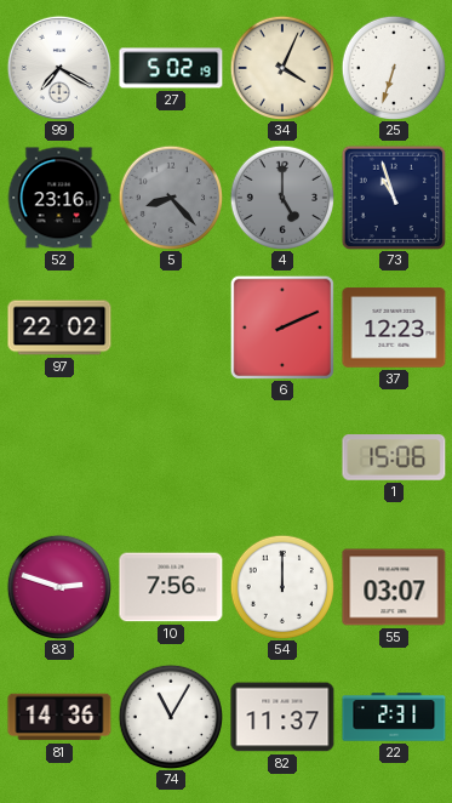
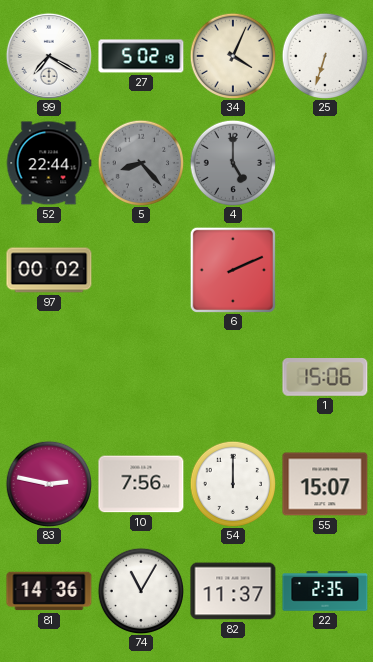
52: 23:16 -> 22:44
73: 10:57 -> none
97: 22:02 -> 00:02
37: 12:23 -> none
83: 2:48 -> 2:47
55: 03:07 -> 15:07
22: 2:31 -> 2:35
